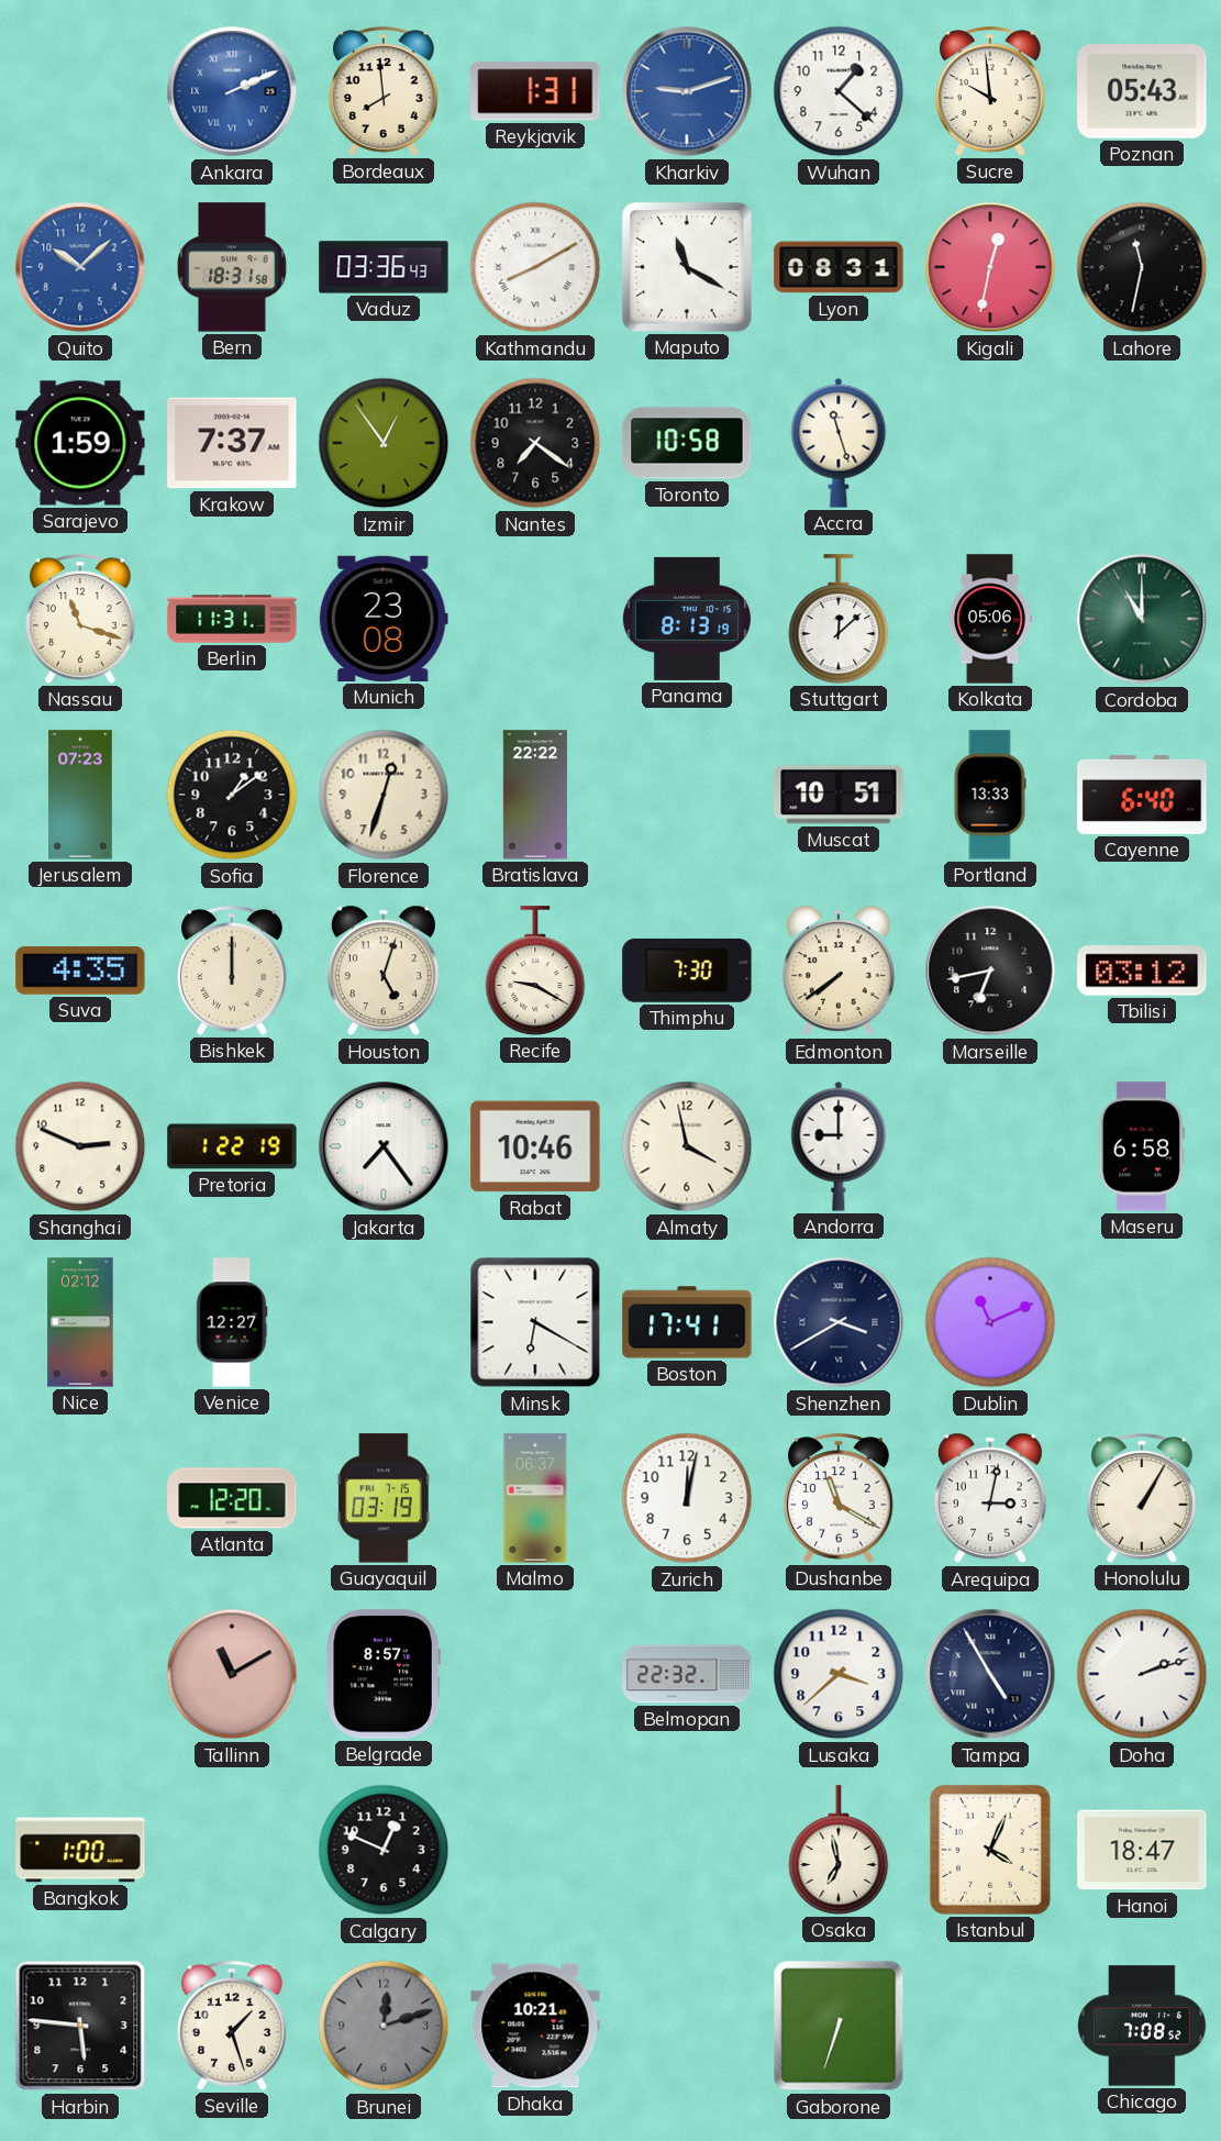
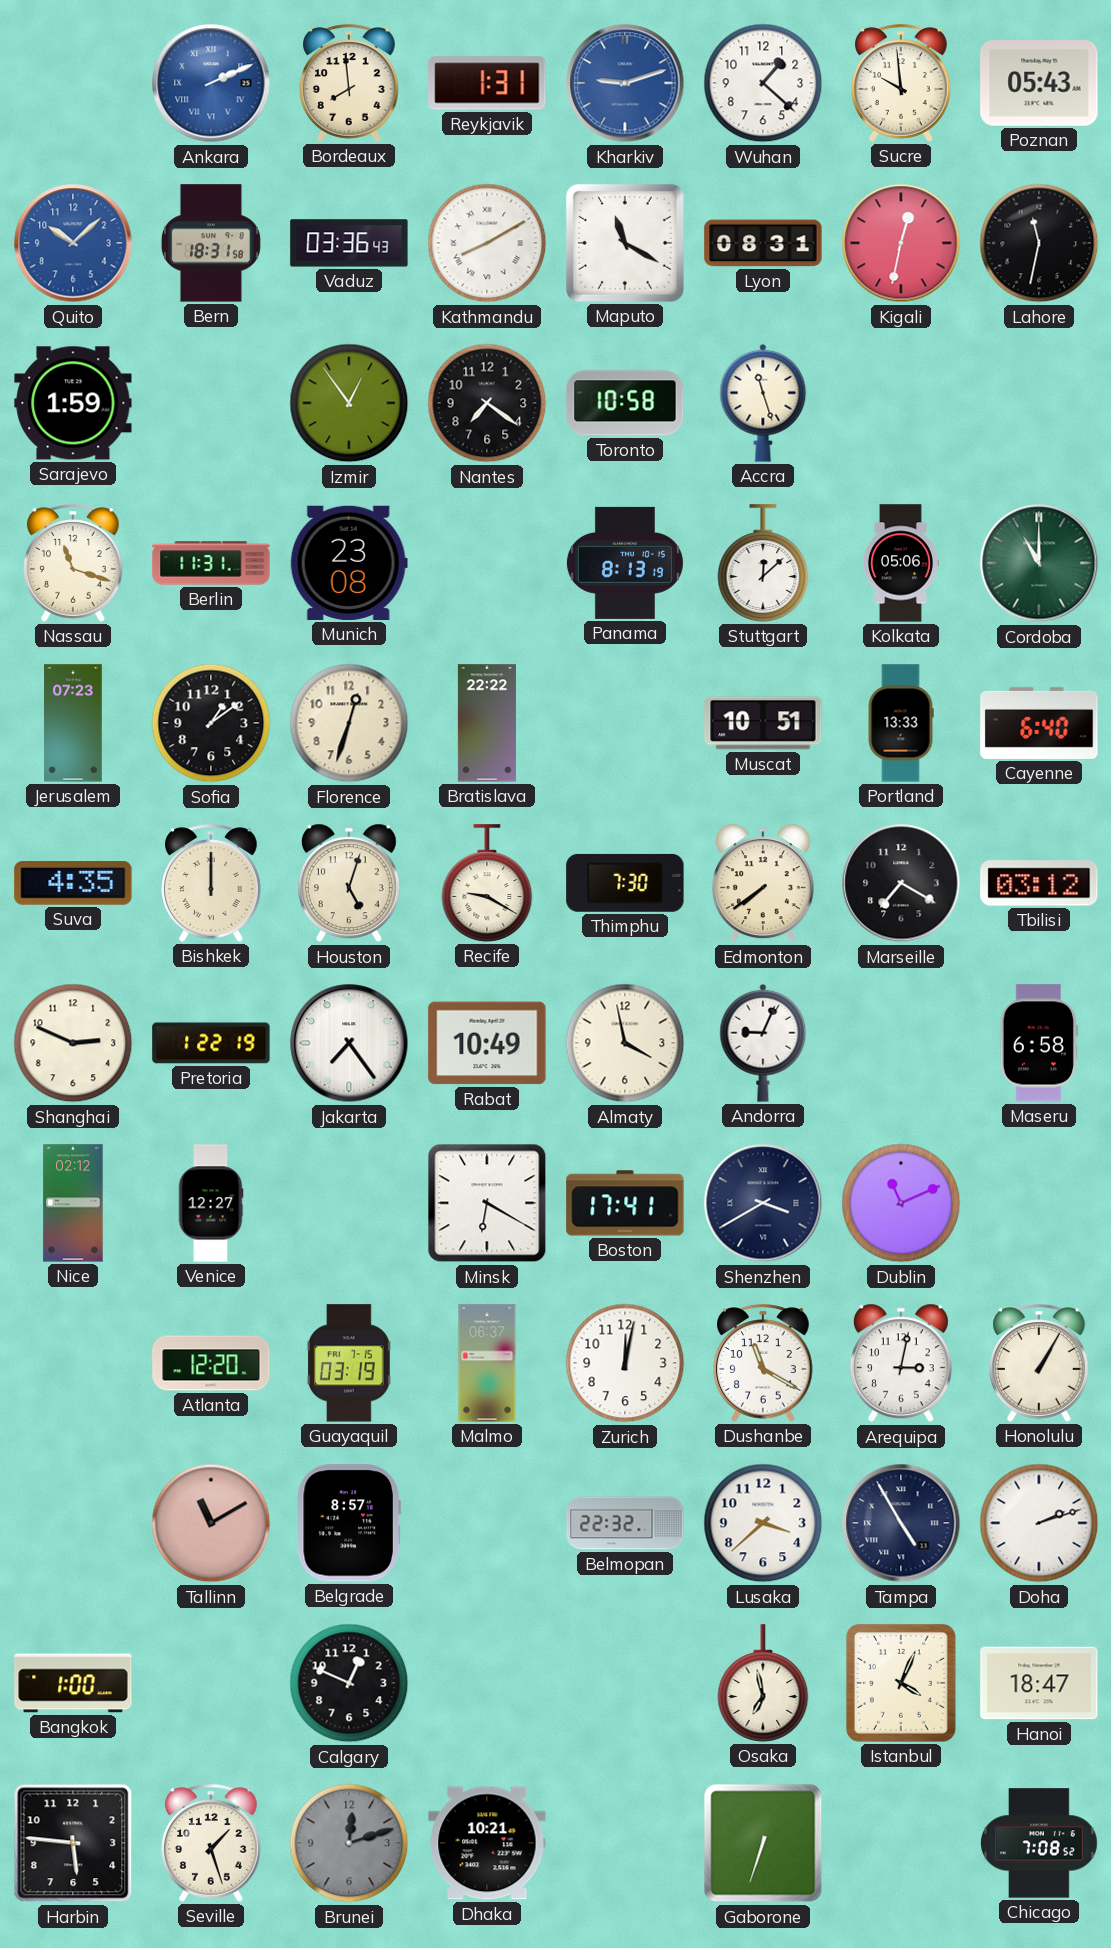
Krakow: 7:37 -> none
Marseille: 6:43 -> 7:20
Rabat: 10:46 -> 10:49
Andorra: 9:00 -> 9:04
